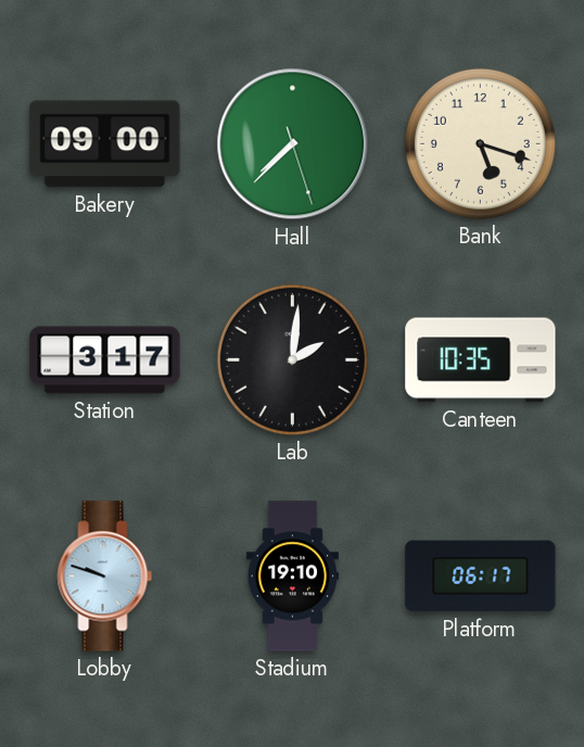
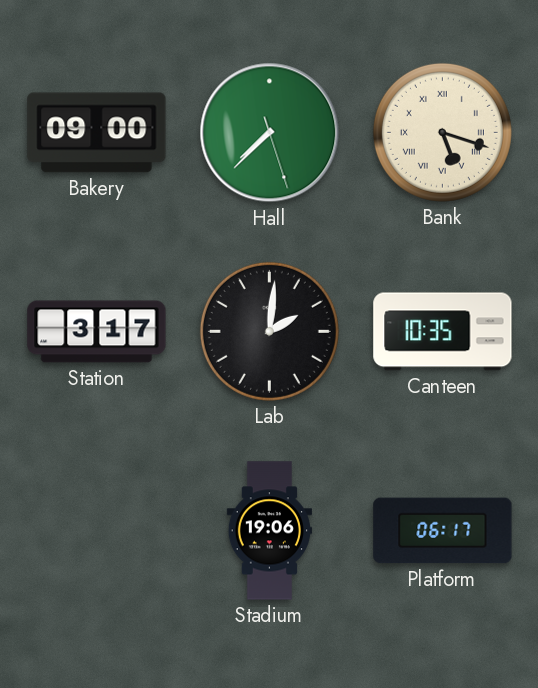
Bank numerals: Arabic -> Roman
Lobby: 9:48 -> none
Stadium: 19:10 -> 19:06
